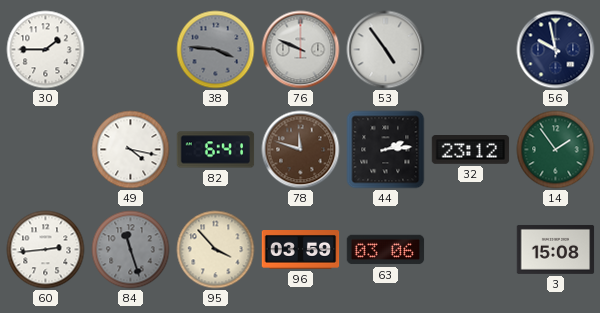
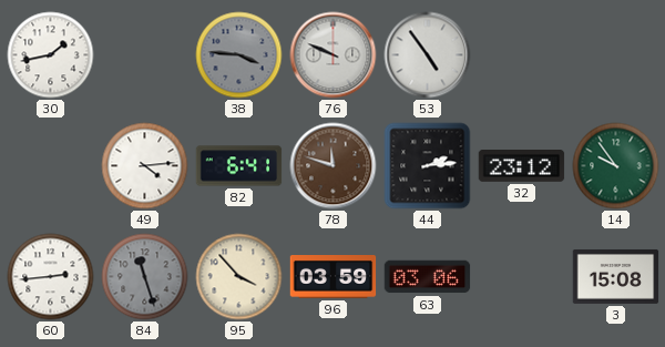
30: 1:45 -> 1:43
56: 9:58 -> none
49: 4:17 -> 4:14
14: 1:54 -> 9:54
